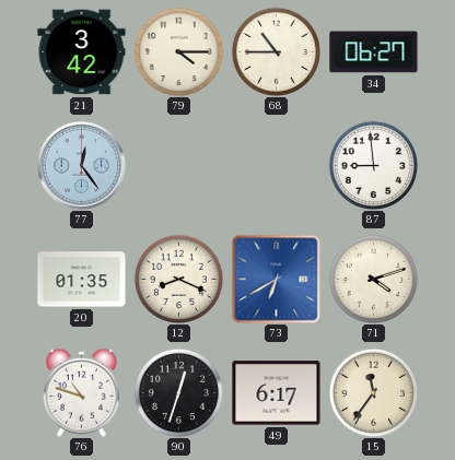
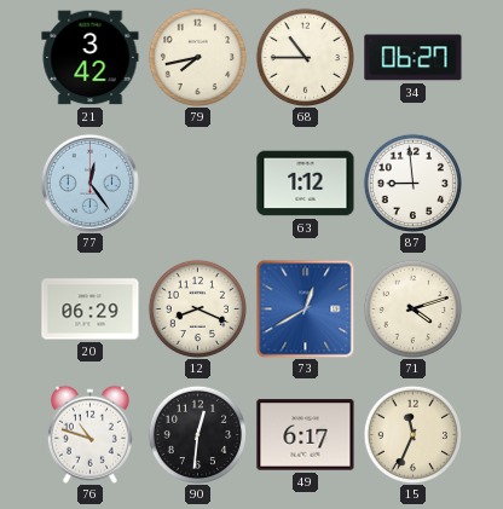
79: 4:15 -> 7:43
63: none -> 1:12
20: 01:35 -> 06:29
73: 6:40 -> 12:40
90: 12:33 -> 12:31
15: 11:36 -> 11:34
